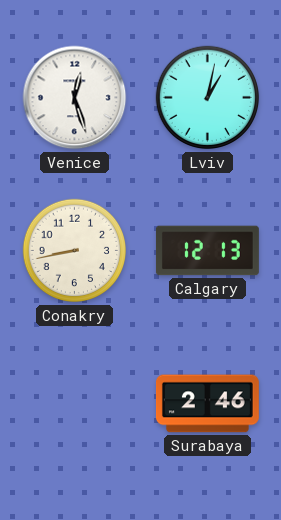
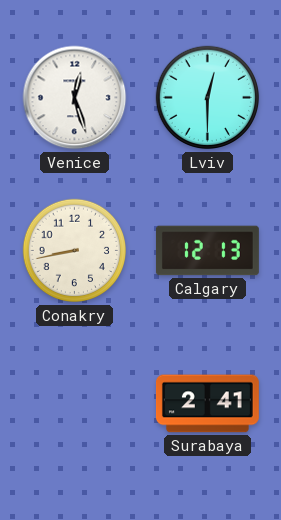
Lviv: 1:02 -> 12:30
Surabaya: 2:46 -> 2:41
